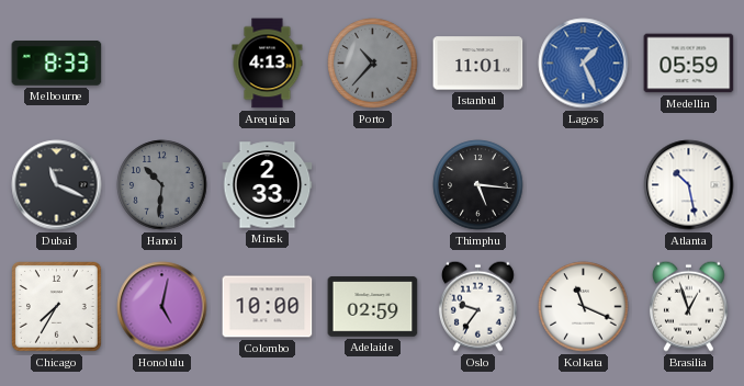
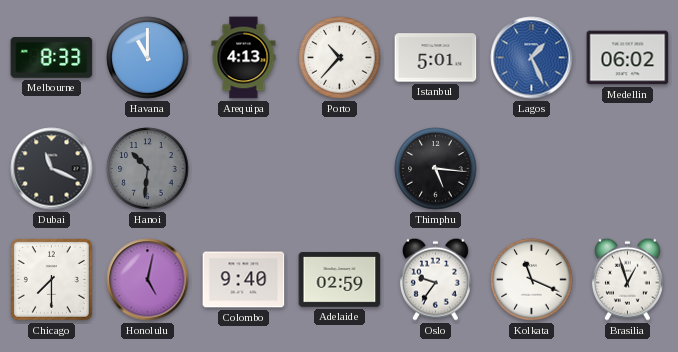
Havana: none -> 11:00
Porto dial: grey -> white
Istanbul: 11:01 -> 5:01
Medellin: 05:59 -> 06:02
Minsk: 2:33 -> none
Atlanta: 10:28 -> none
Chicago: 7:35 -> 7:30
Colombo: 10:00 -> 9:40
